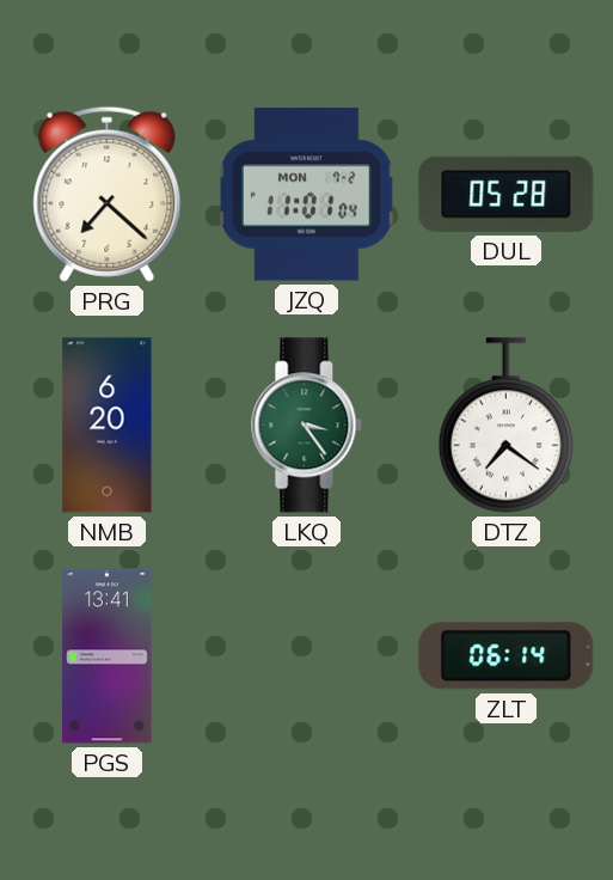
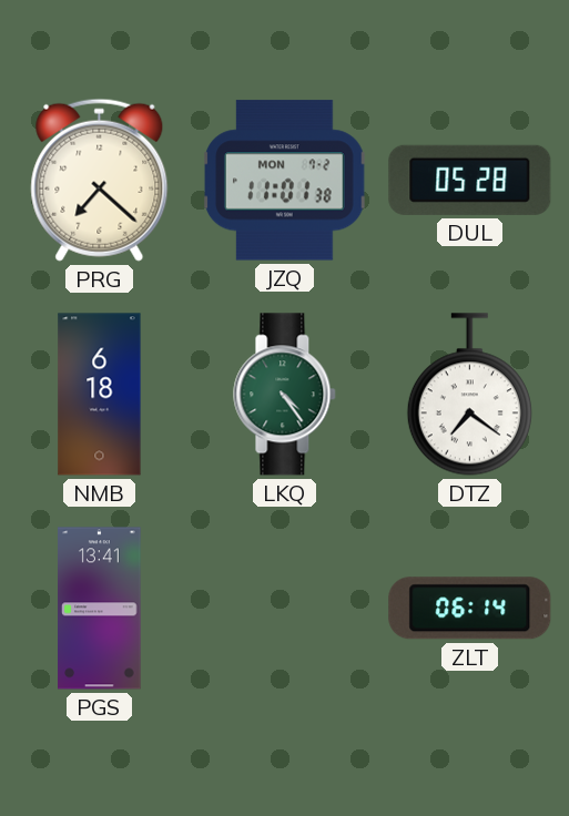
JZQ: 11:01:04 -> 11:01:38
NMB: 6:20 -> 6:18
LKQ: 3:24 -> 4:24
